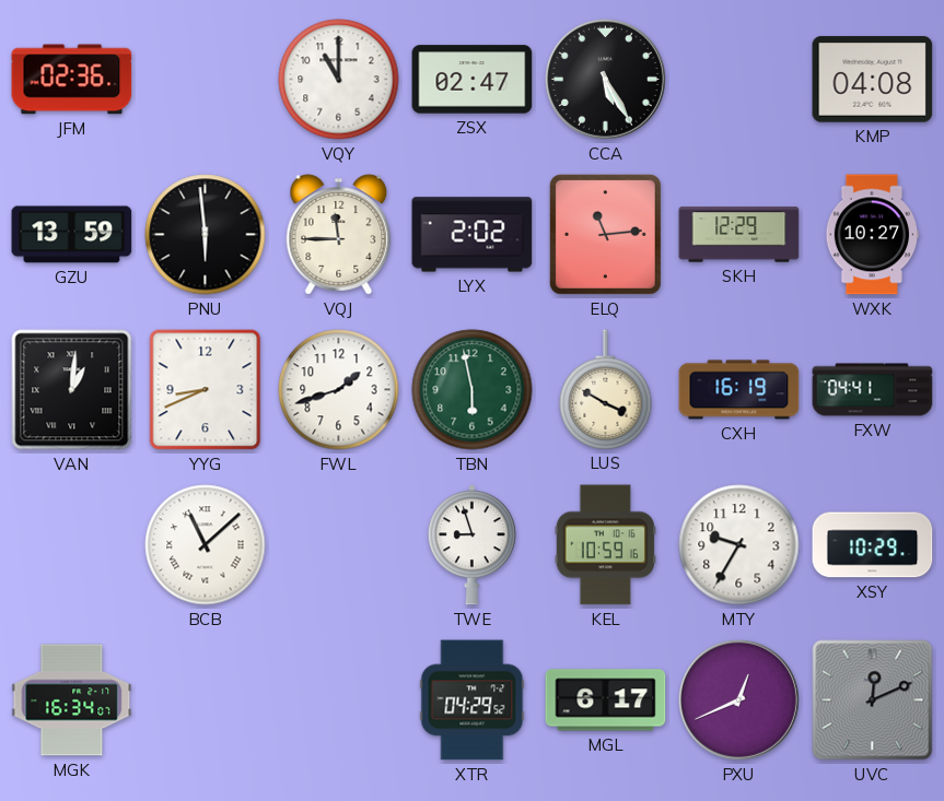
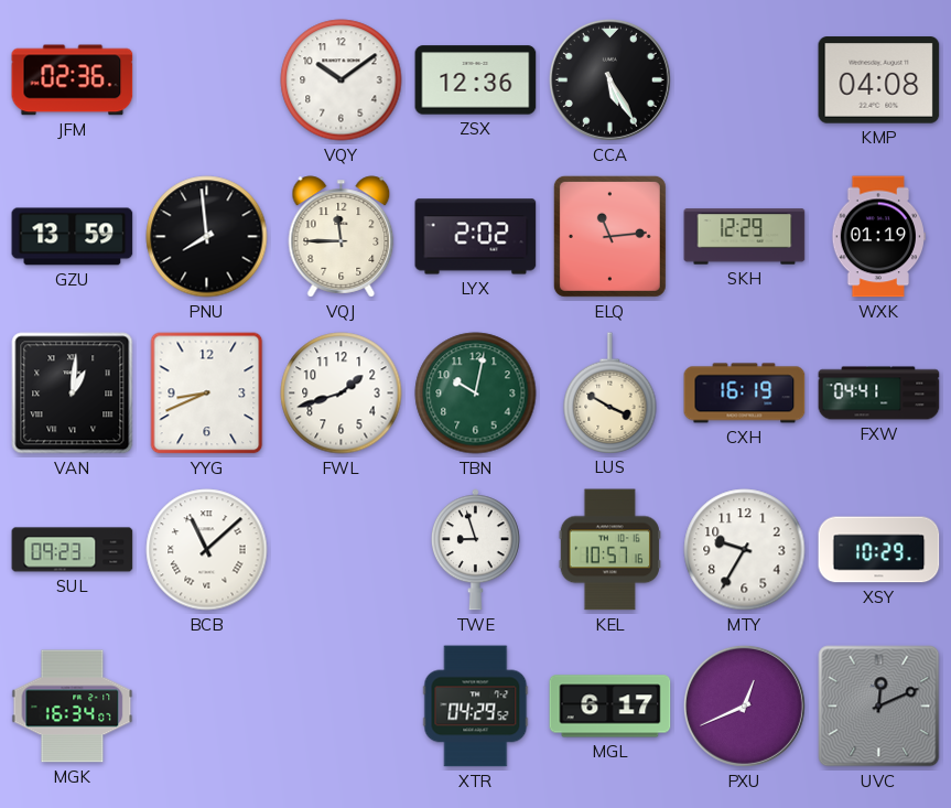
VQY: 11:00 -> 10:09
ZSX: 02:47 -> 12:36
PNU: 5:59 -> 7:59
WXK: 10:27 -> 01:19
TBN: 5:58 -> 10:02
SUL: none -> 09:23
KEL: 10:59 -> 10:57
